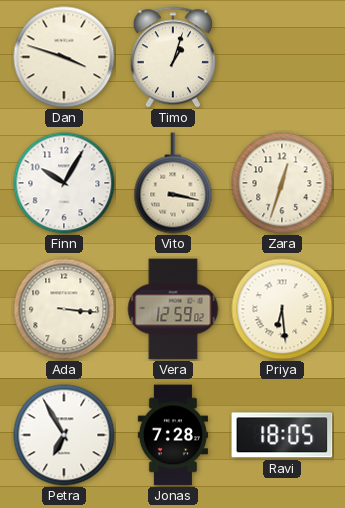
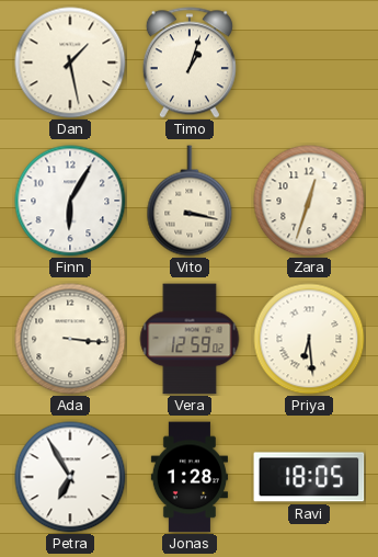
Dan: 3:48 -> 1:28
Finn: 10:05 -> 6:05
Jonas: 7:28 -> 1:28
